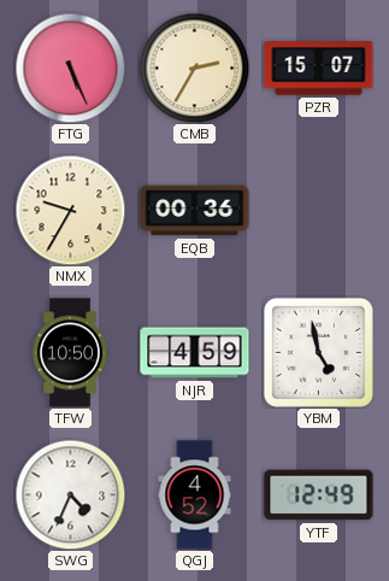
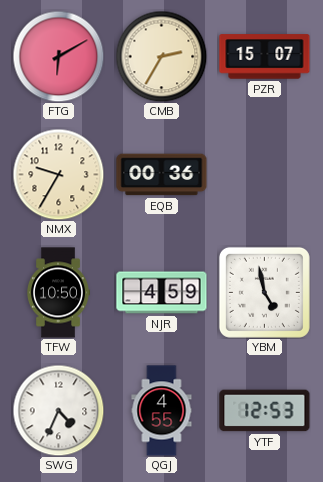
FTG: 5:26 -> 6:10
QGJ: 4:52 -> 4:55
YTF: 12:49 -> 12:53
